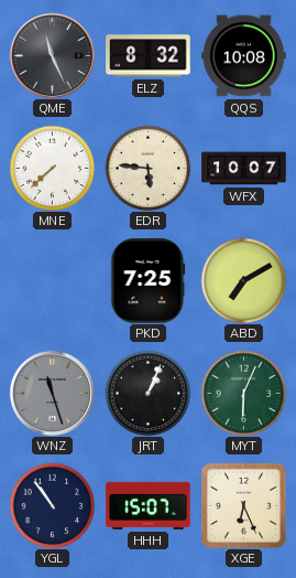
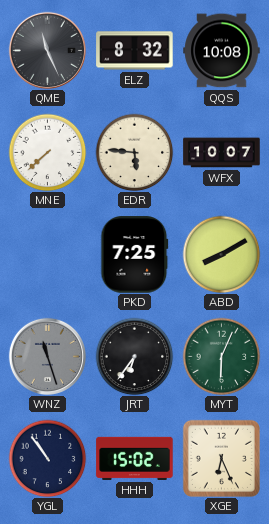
ABD: 7:10 -> 8:10
JRT: 1:04 -> 6:36
HHH: 15:07 -> 15:02
